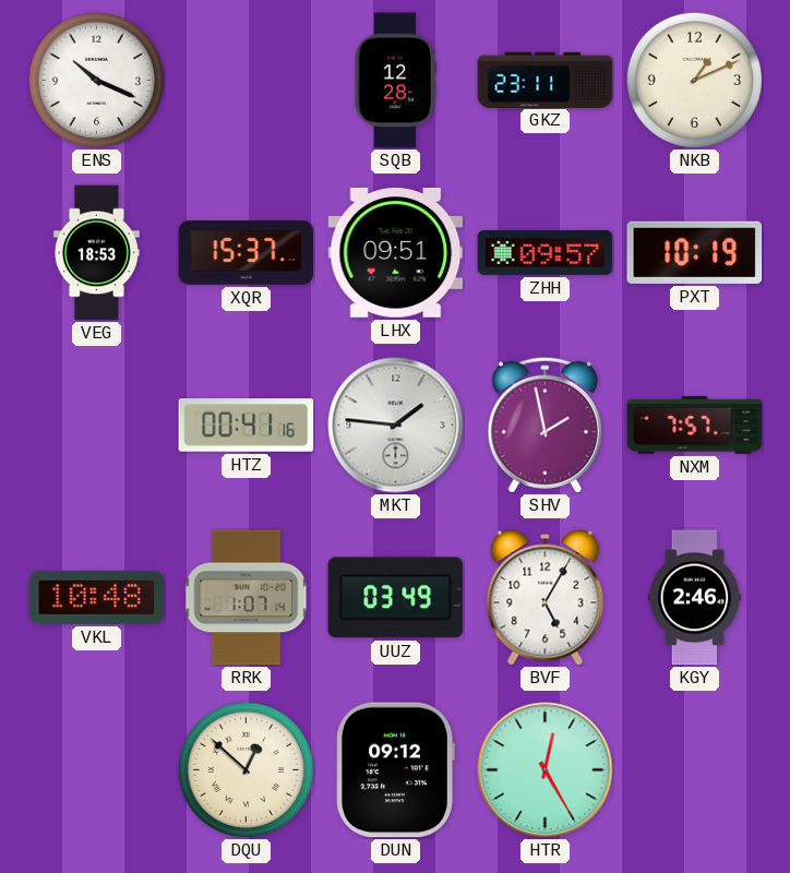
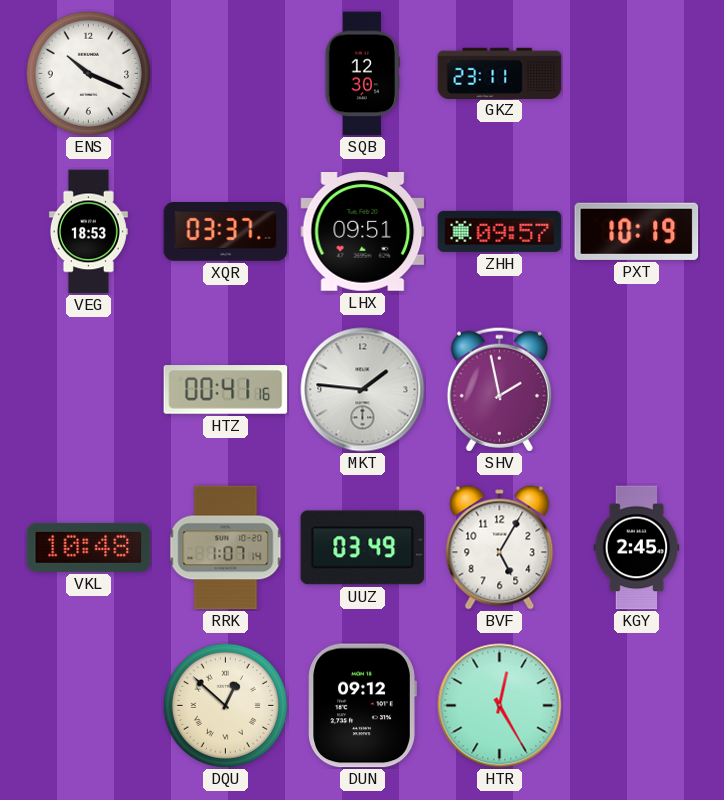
SQB: 12:28 -> 12:30
NKB: 1:11 -> none
XQR: 15:37 -> 03:37
NXM: 7:57 -> none
KGY: 2:46 -> 2:45
